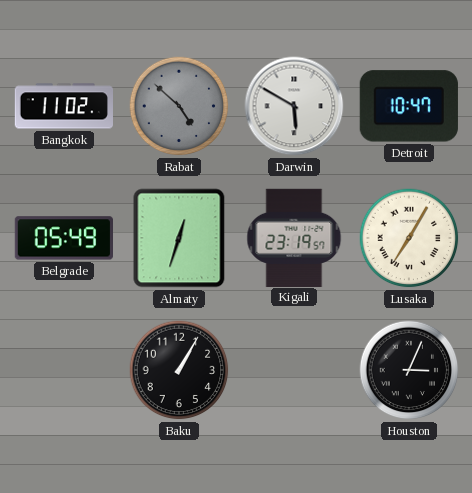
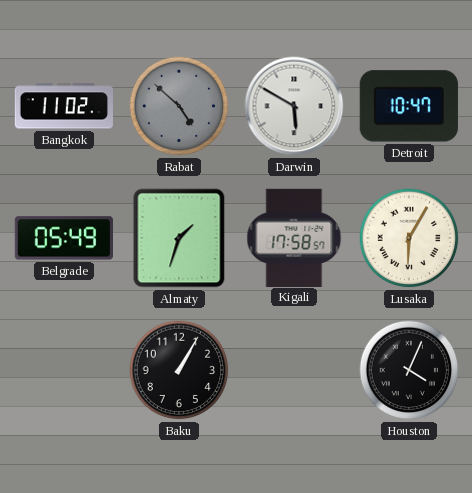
Almaty: 12:33 -> 1:33
Kigali: 23:19 -> 17:58
Lusaka: 7:05 -> 6:05
Houston: 3:04 -> 4:04
